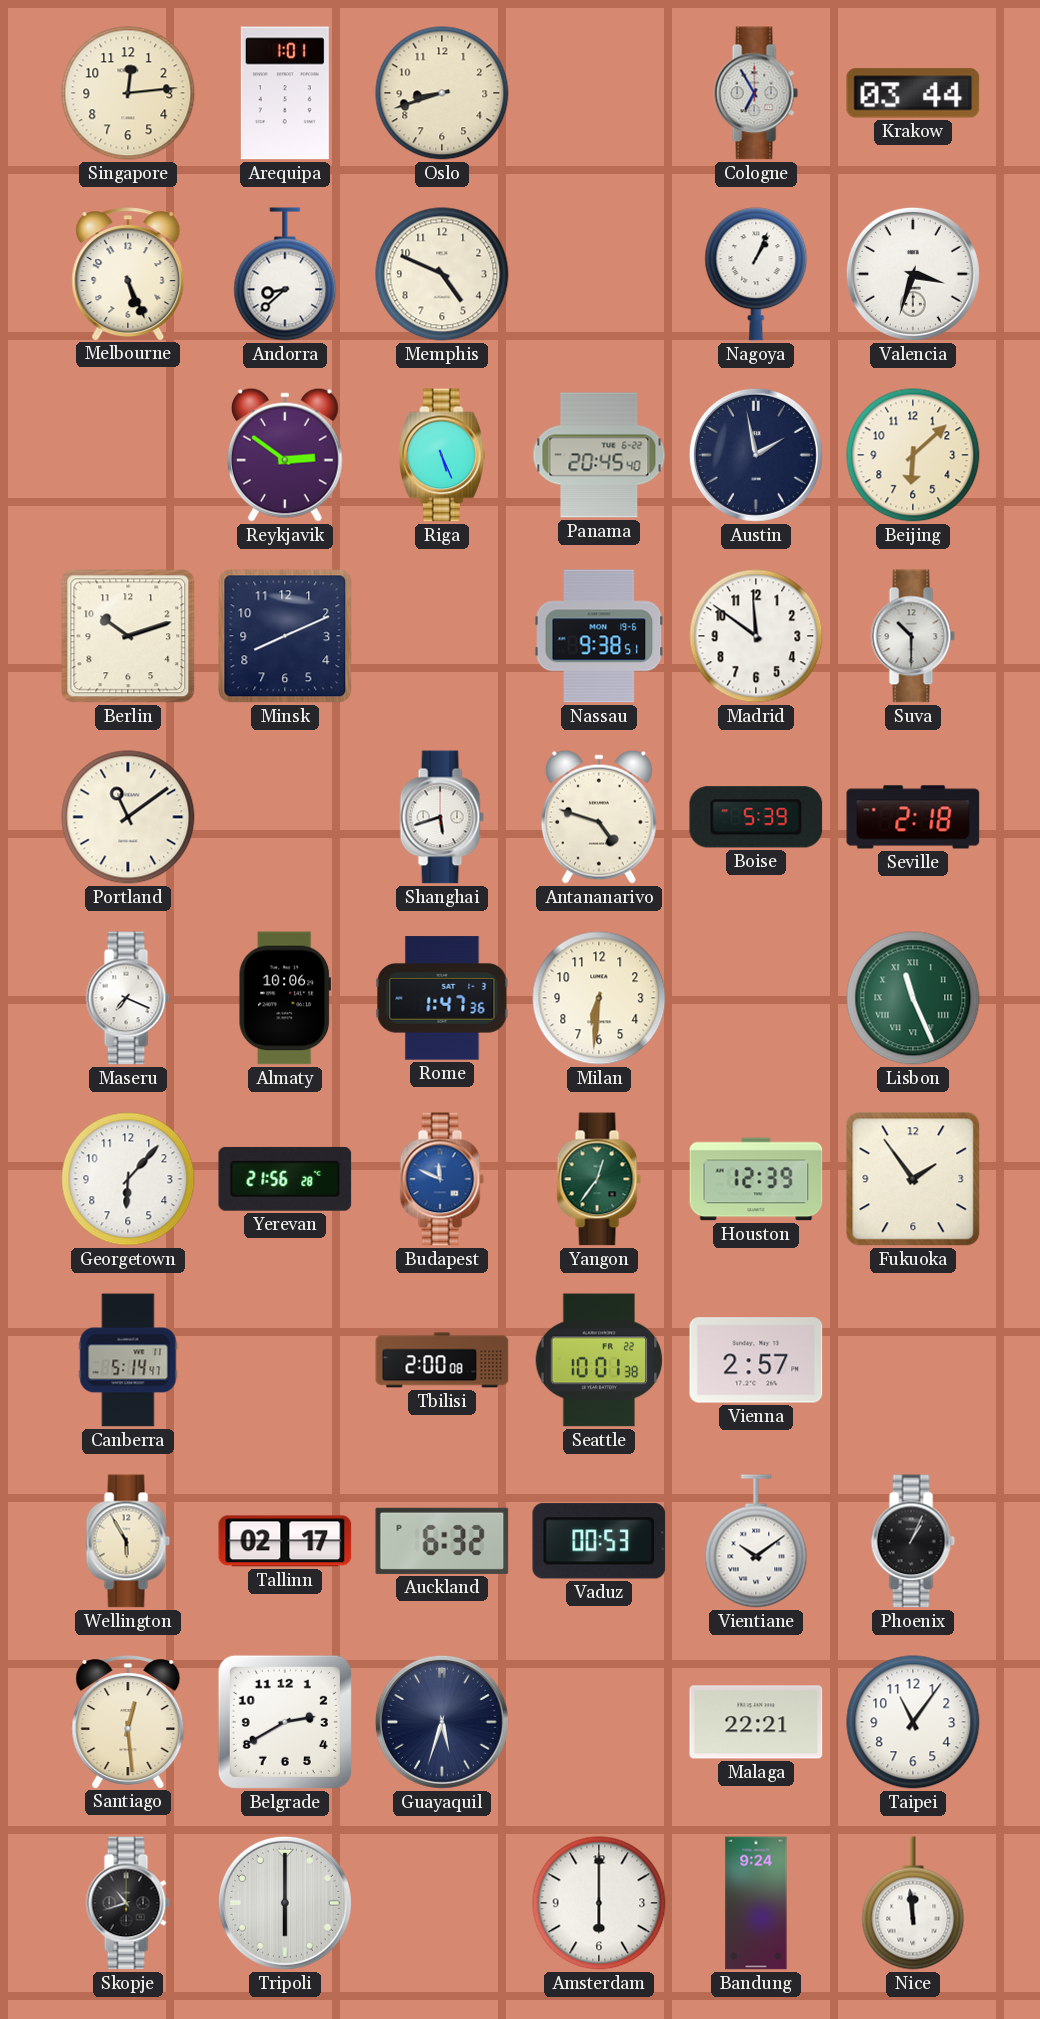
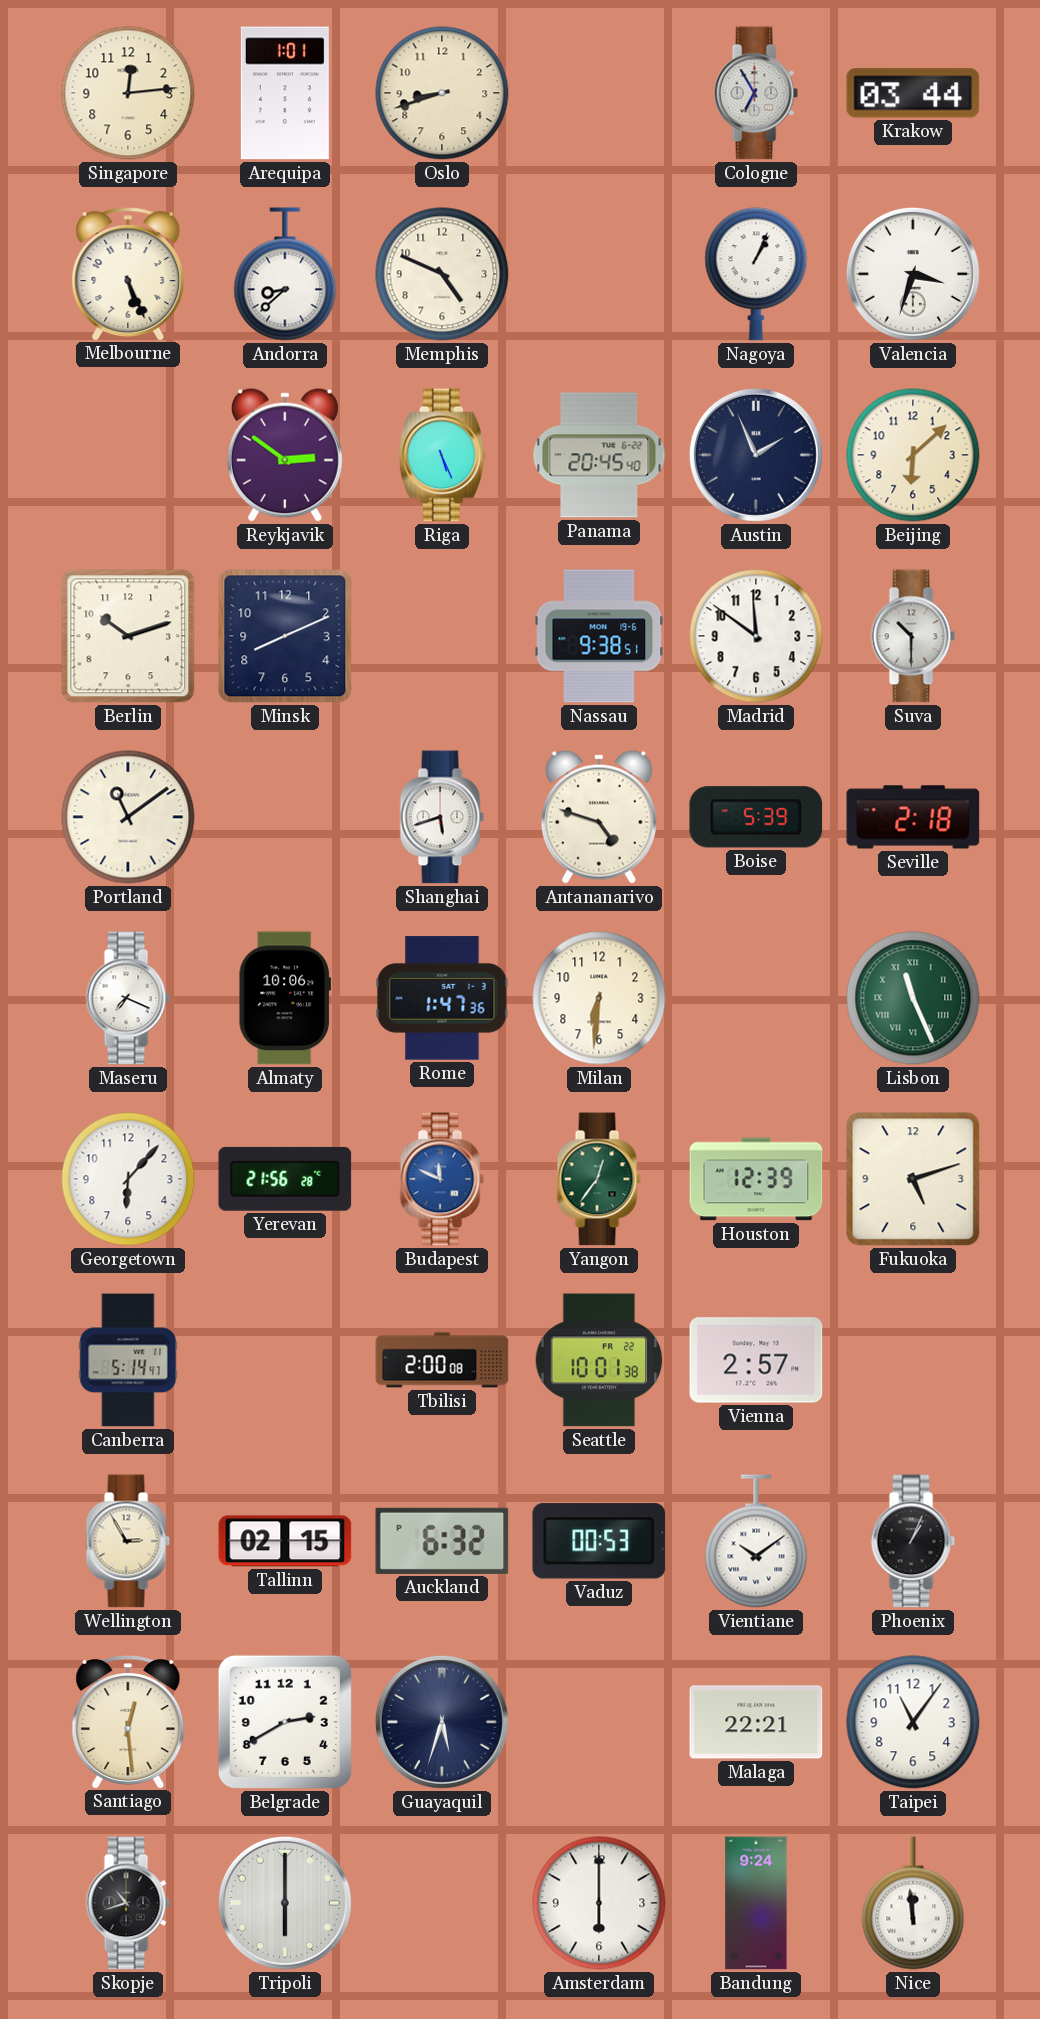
Austin: 1:58 -> 1:56
Fukuoka: 1:54 -> 5:12
Wellington: 5:55 -> 2:55
Tallinn: 02:17 -> 02:15
